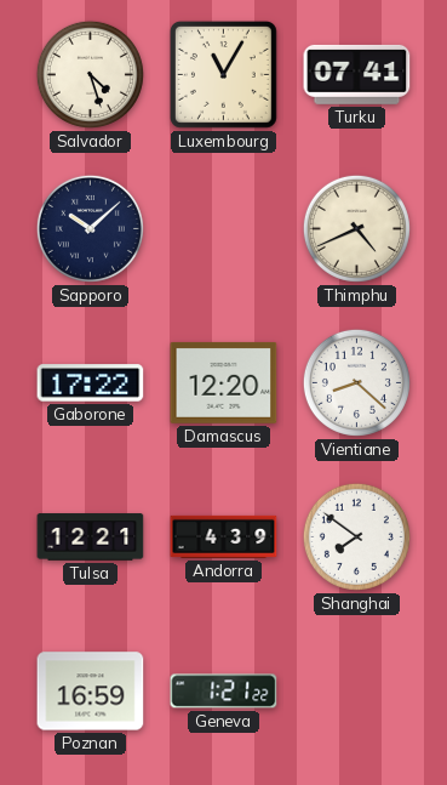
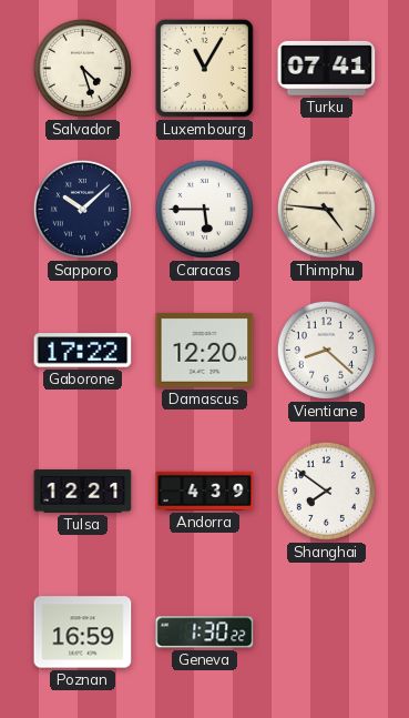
Caracas: none -> 5:45
Thimphu: 4:41 -> 4:46
Geneva: 1:21 -> 1:30
